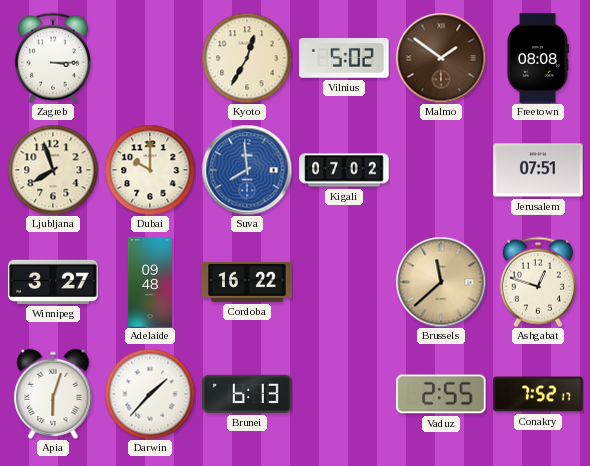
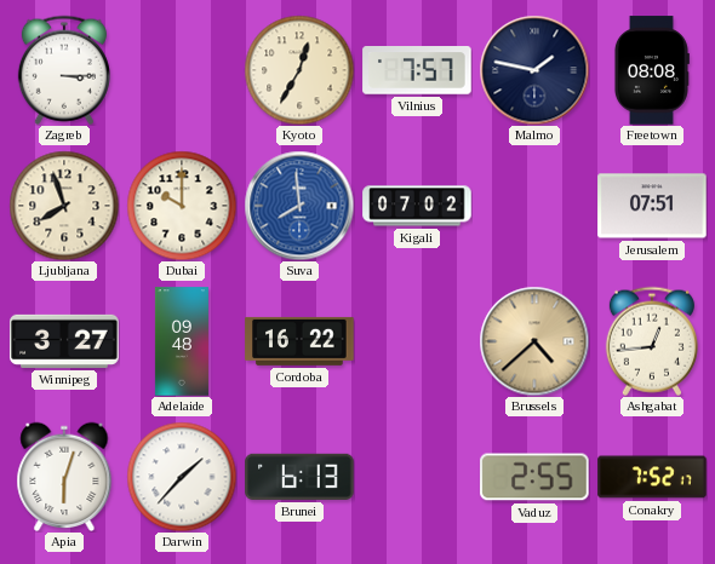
Vilnius: 5:02 -> 7:57
Malmo: 1:51 -> 1:47
Malmo dial: brown -> navy
Brussels: 11:38 -> 4:38
Ashgabat: 12:48 -> 12:44
